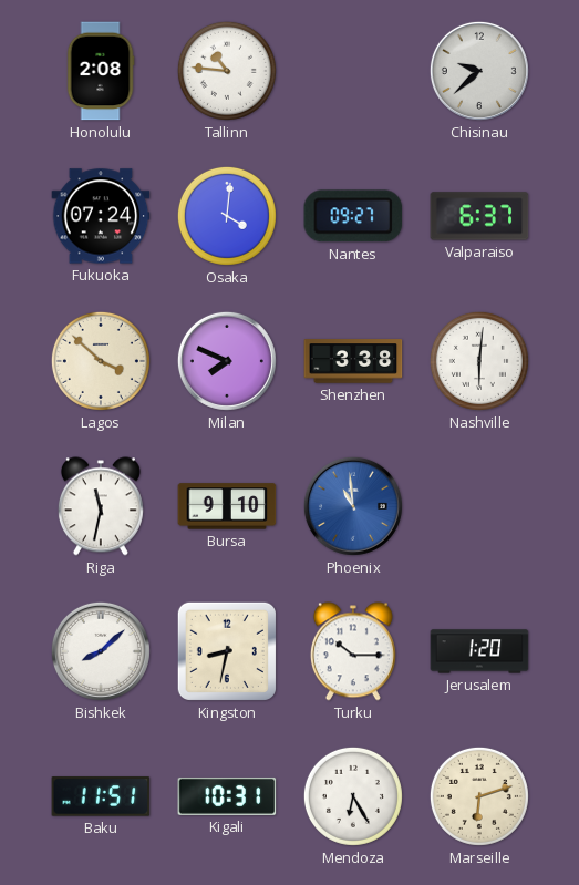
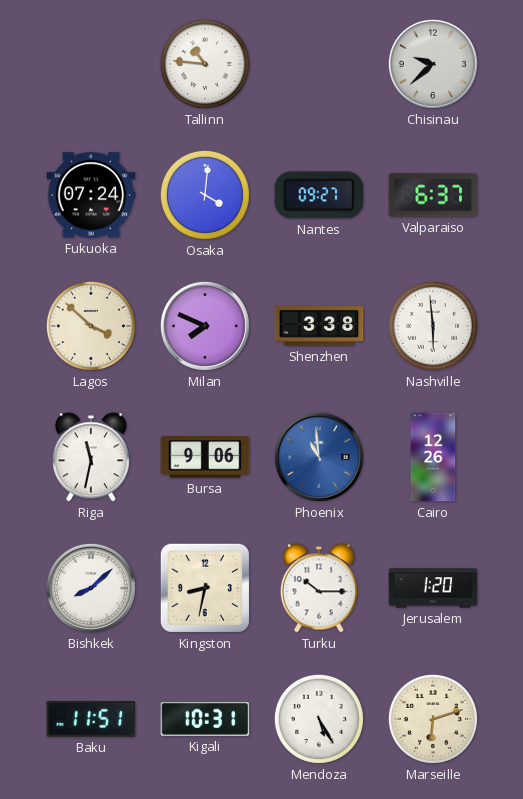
Honolulu: 2:08 -> none
Nashville: 6:01 -> 5:59
Bursa: 9:10 -> 9:06
Cairo: none -> 12:26
Mendoza: 6:25 -> 5:25
